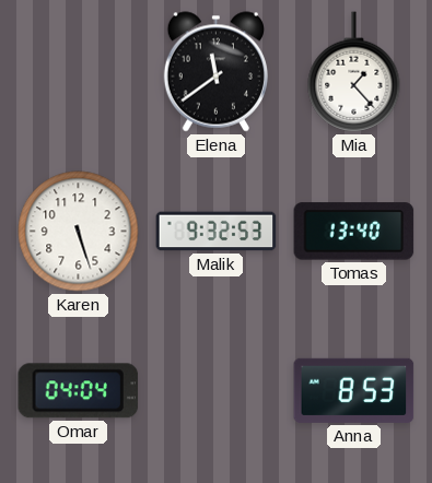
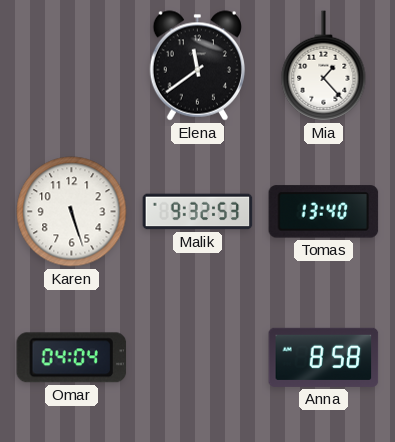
Anna: 8:53 -> 8:58
